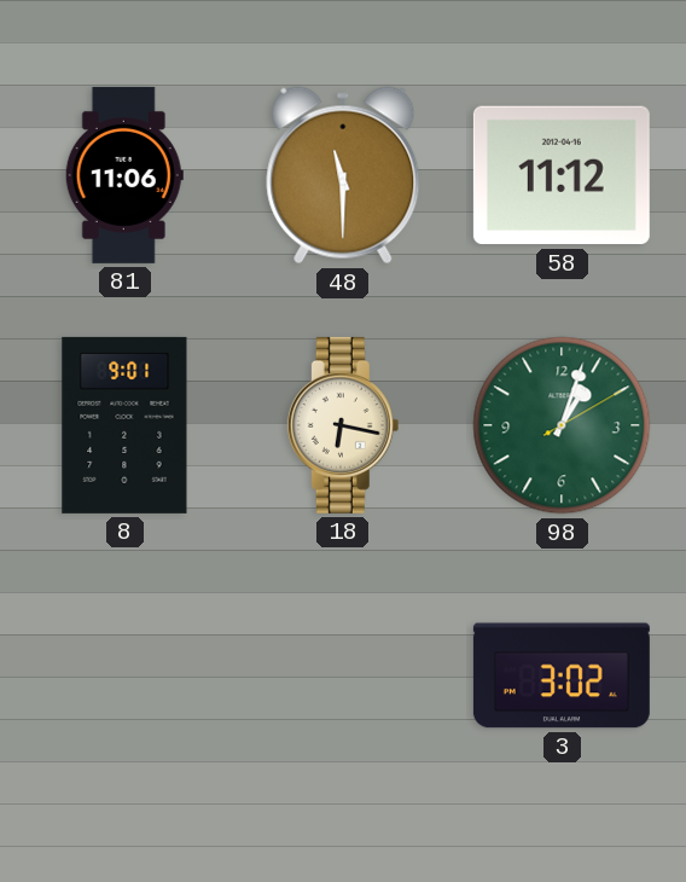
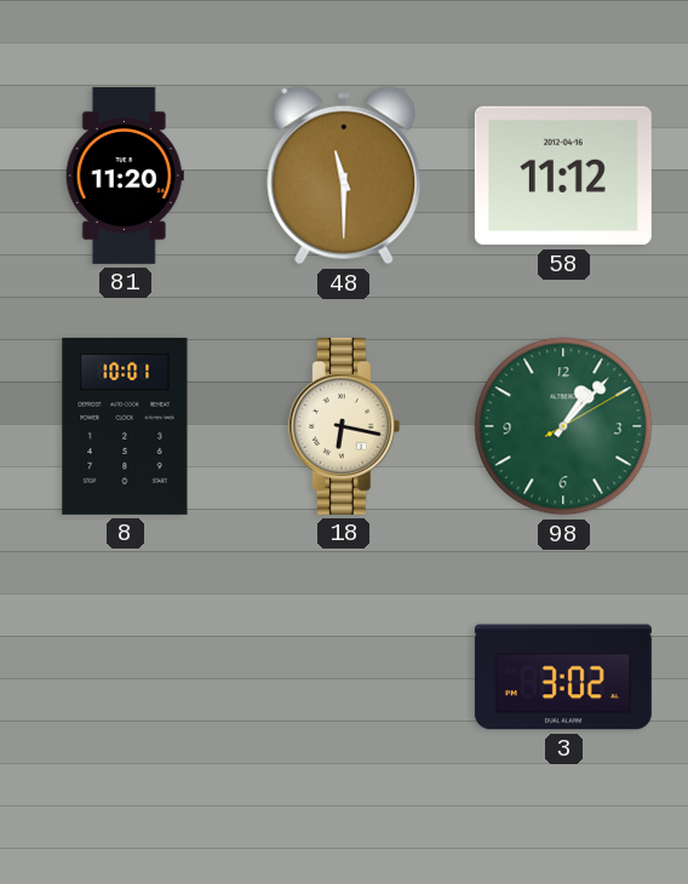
81: 11:06 -> 11:20
8: 9:01 -> 10:01
98: 1:03 -> 1:07
